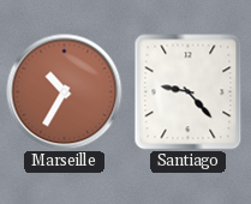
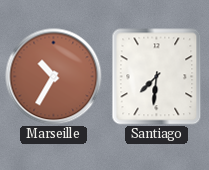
Santiago: 9:23 -> 7:31
